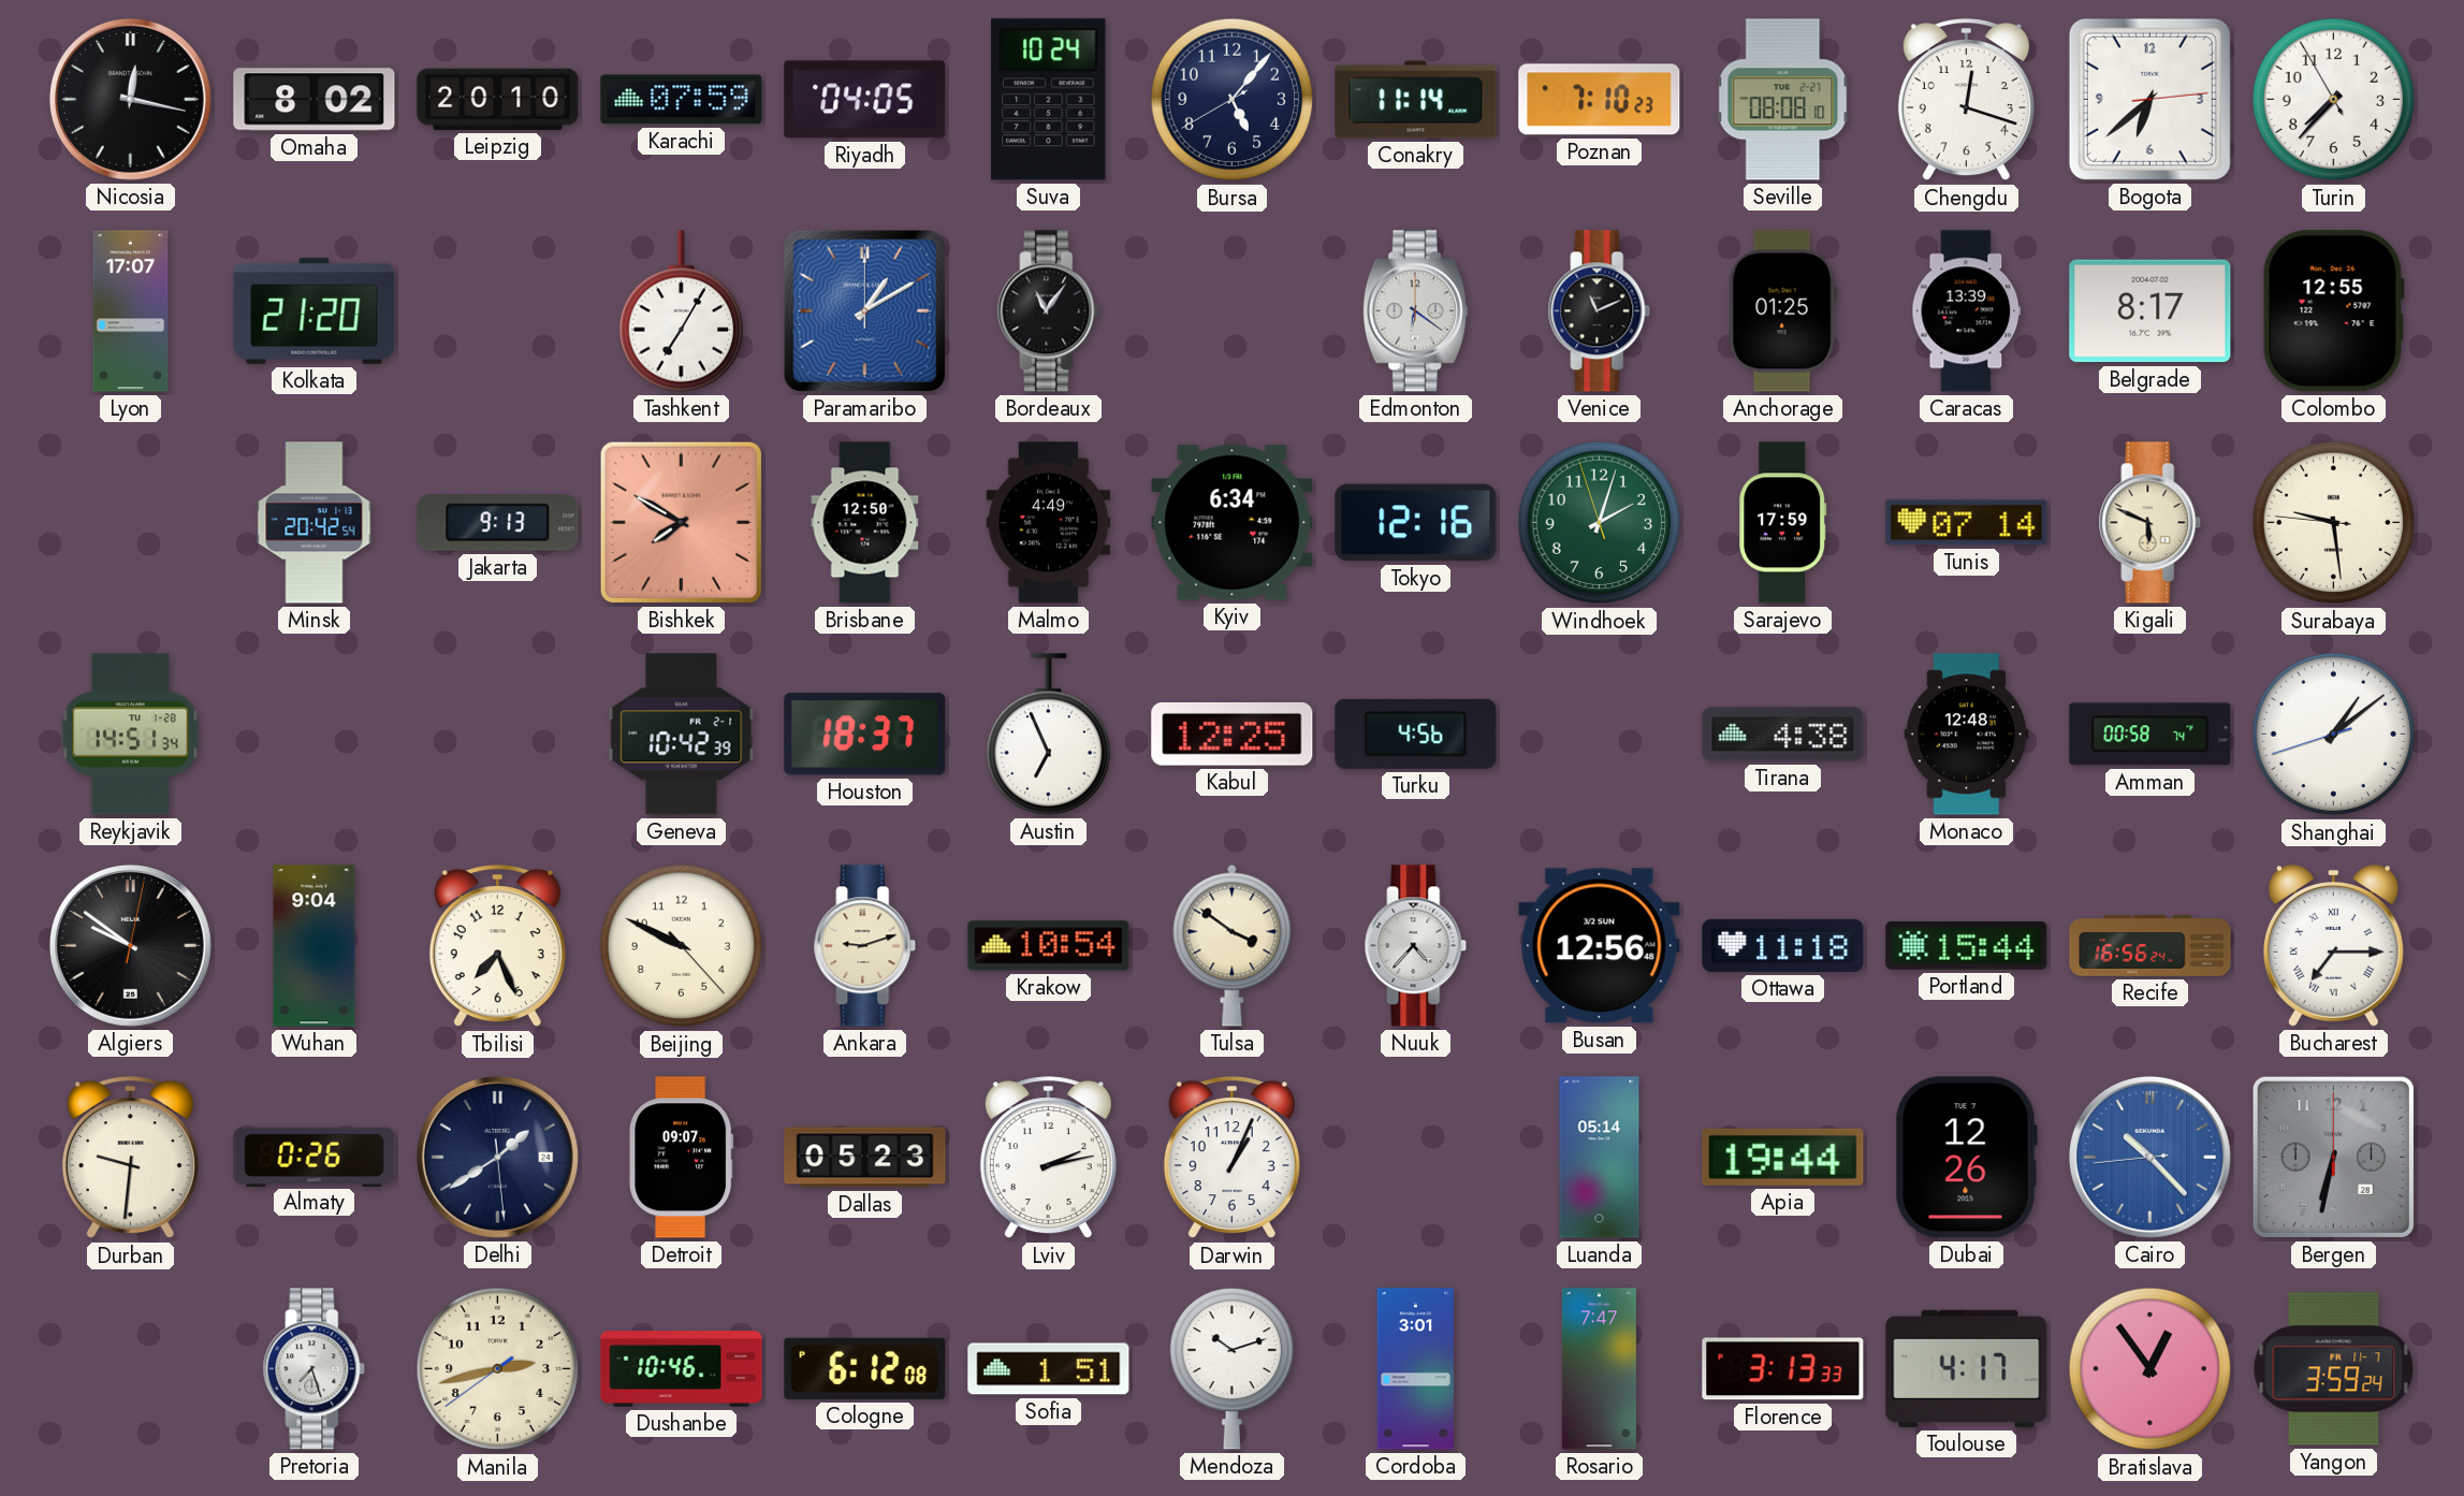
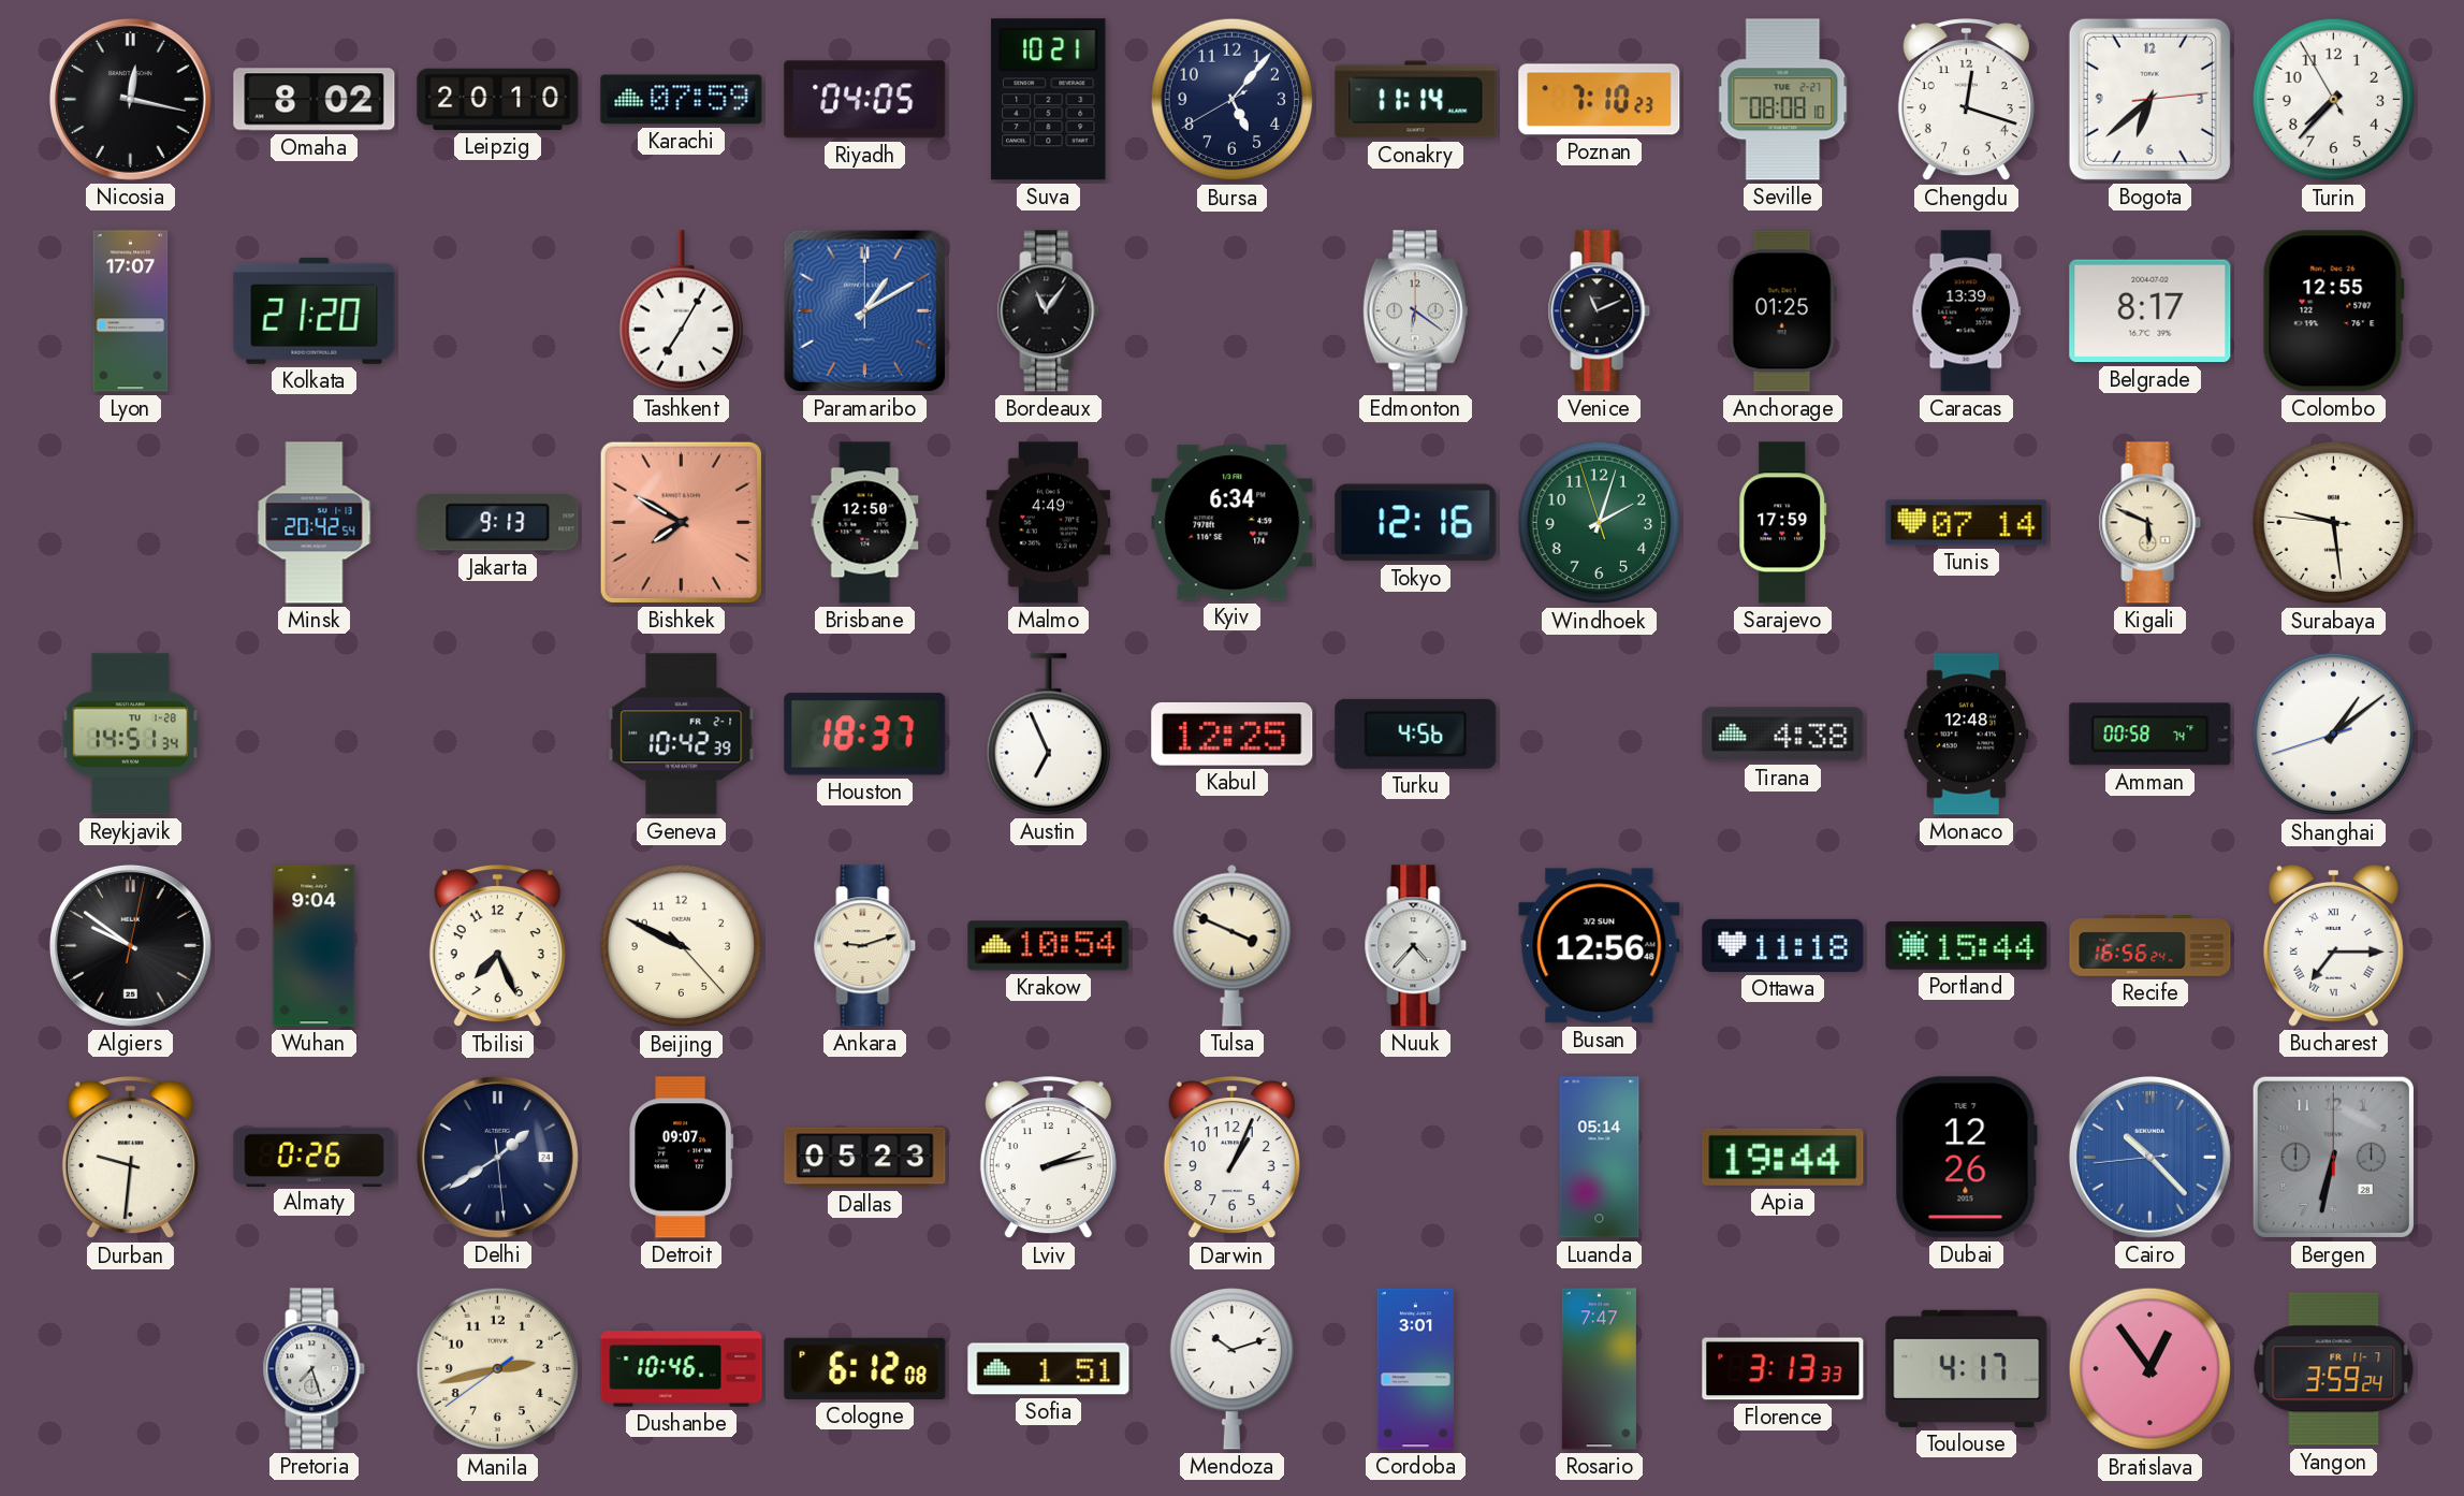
Suva: 10:24 -> 10:21
Tulsa: 3:51 -> 3:49
